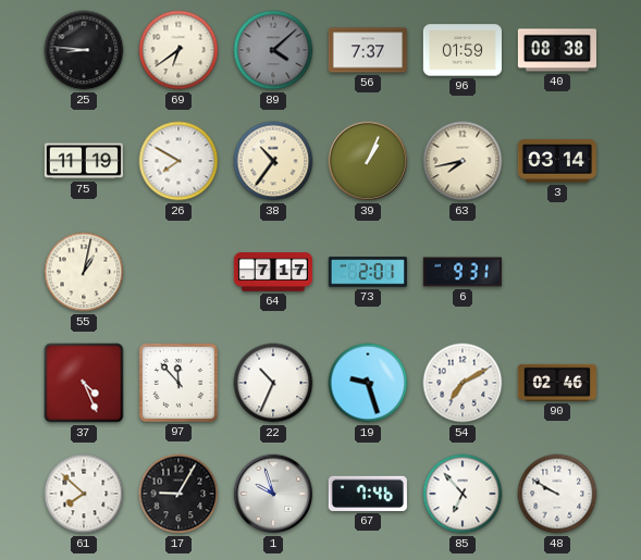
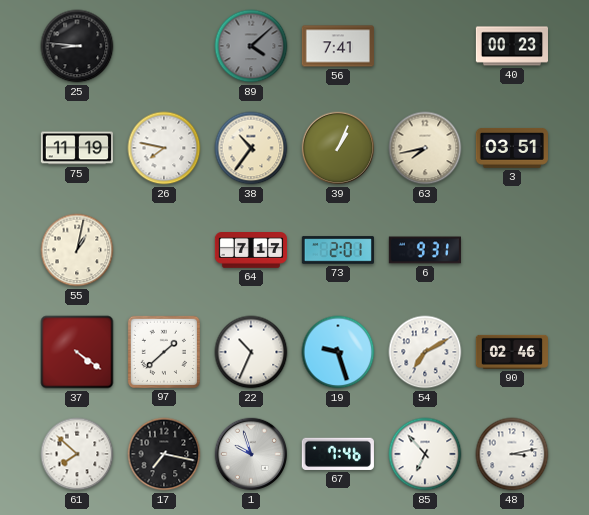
69: 6:39 -> none
56: 7:37 -> 7:41
96: 01:59 -> none
40: 08:38 -> 00:23
26: 7:50 -> 7:47
3: 03:14 -> 03:51
37: 4:26 -> 4:21
97: 11:53 -> 1:38
17: 9:05 -> 7:17
48: 9:50 -> 3:13
